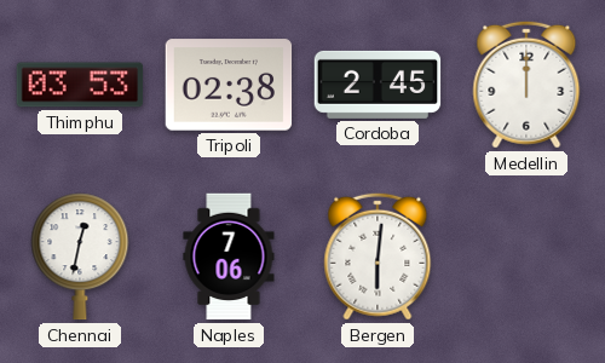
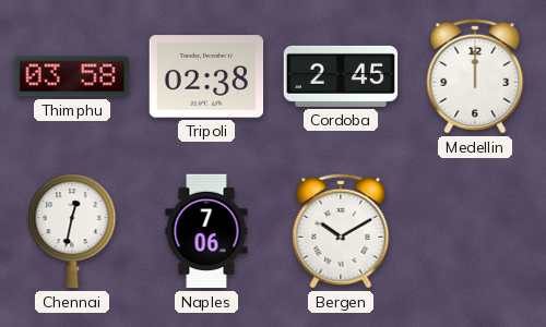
Thimphu: 03:53 -> 03:58
Bergen: 6:01 -> 10:10
